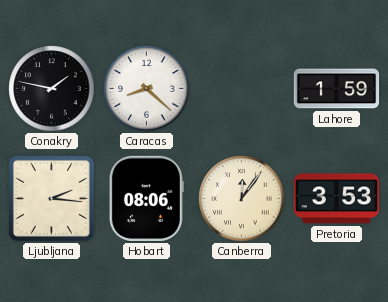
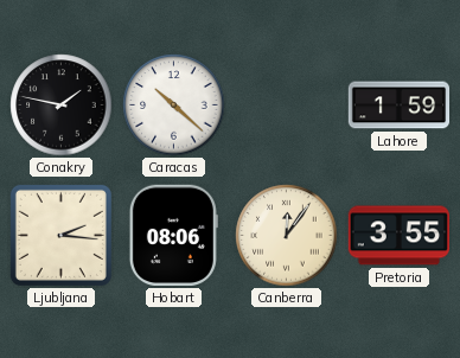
Caracas: 8:22 -> 10:22
Pretoria: 3:53 -> 3:55
